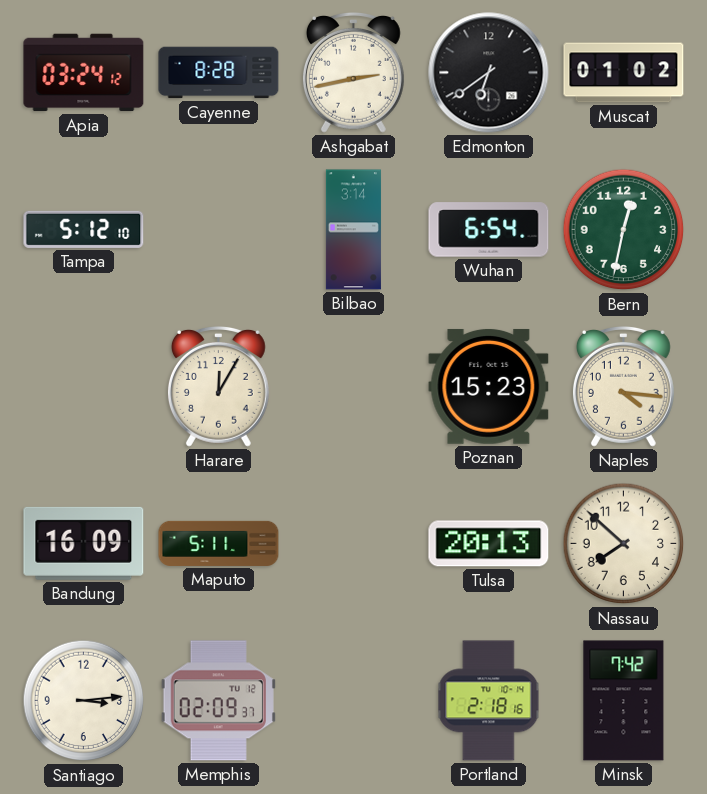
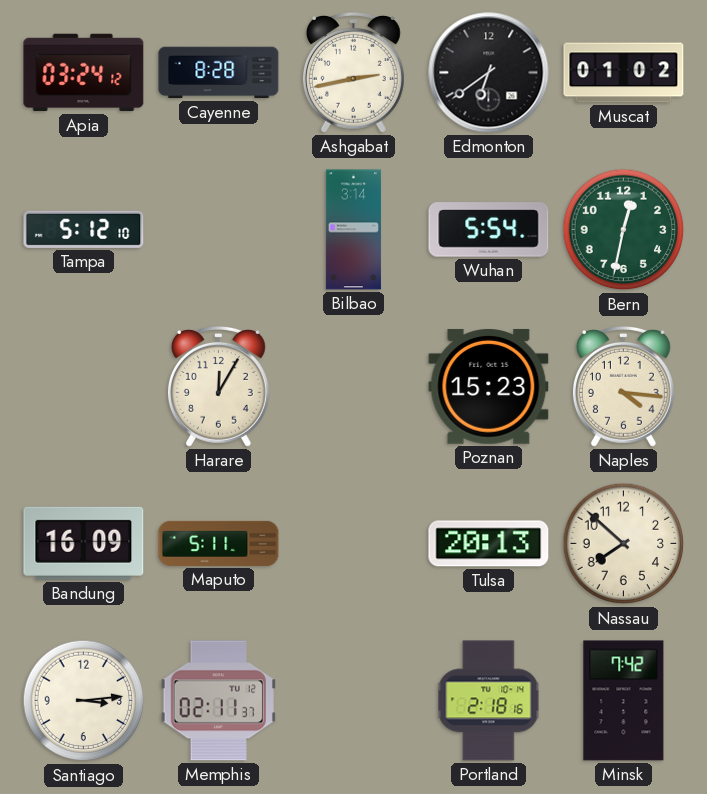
Wuhan: 6:54 -> 5:54
Memphis: 02:09 -> 02:11
